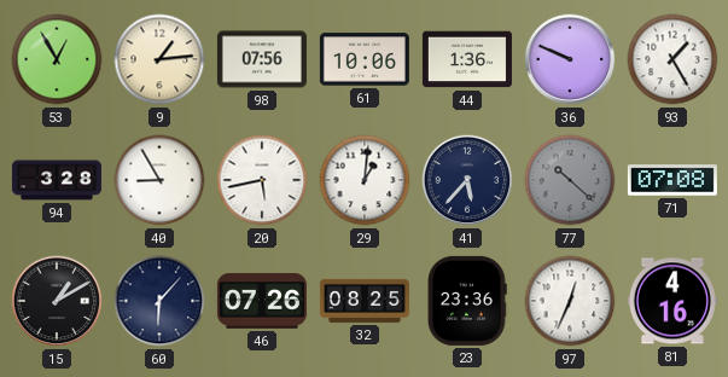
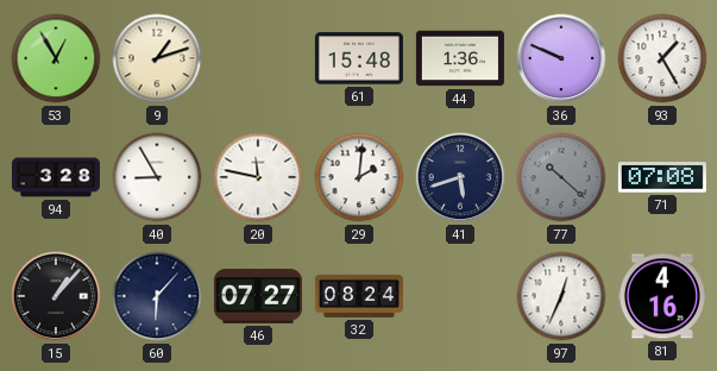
9: 1:14 -> 1:12
98: 07:56 -> none
61: 10:06 -> 15:48
20: 5:43 -> 11:47
29: 1:01 -> 2:01
41: 5:37 -> 5:42
15: 1:10 -> 1:07
46: 07:26 -> 07:27
32: 08:25 -> 08:24
23: 23:36 -> none
